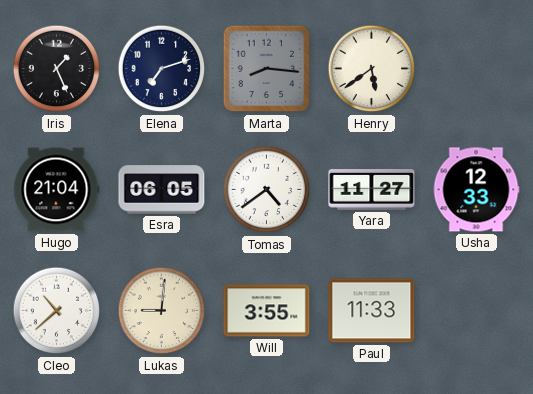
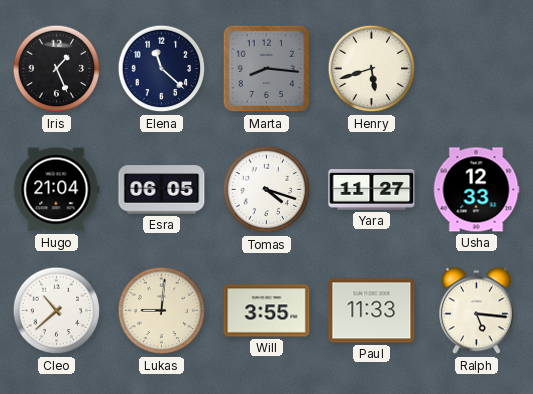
Elena: 7:12 -> 11:22
Henry: 5:39 -> 5:42
Tomas: 4:39 -> 4:18
Ralph: none -> 5:16
